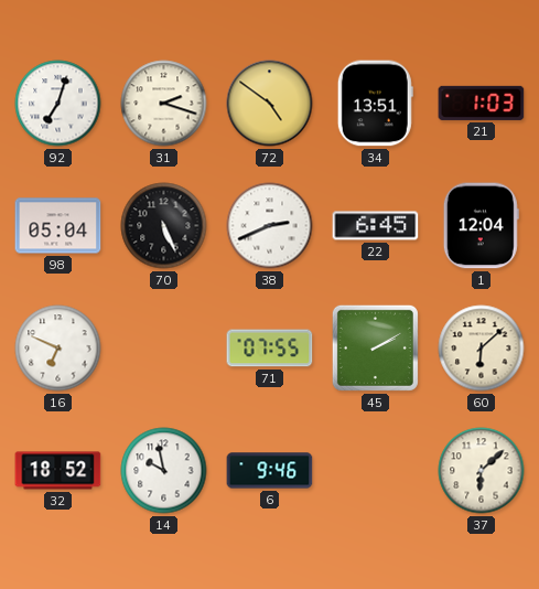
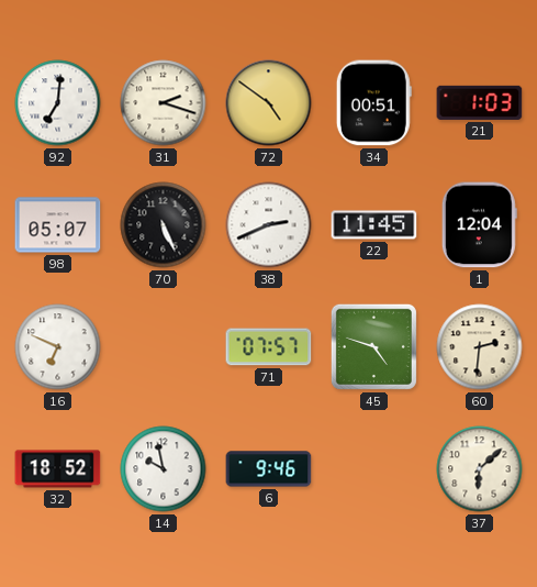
92: 7:03 -> 7:01
34: 13:51 -> 00:51
98: 05:04 -> 05:07
22: 6:45 -> 11:45
71: 07:55 -> 07:57
45: 2:10 -> 4:48
60: 6:08 -> 2:31
